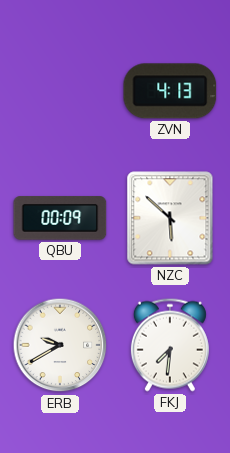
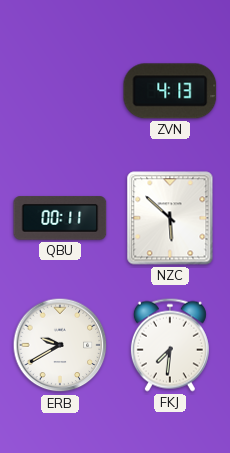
QBU: 00:09 -> 00:11
